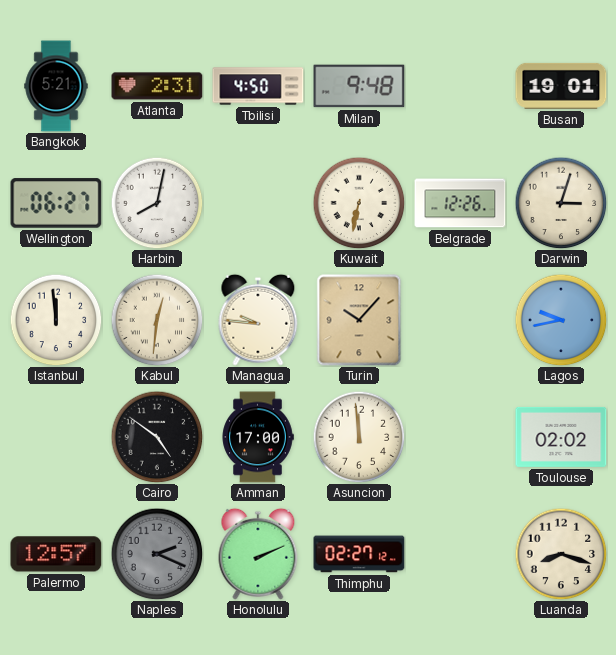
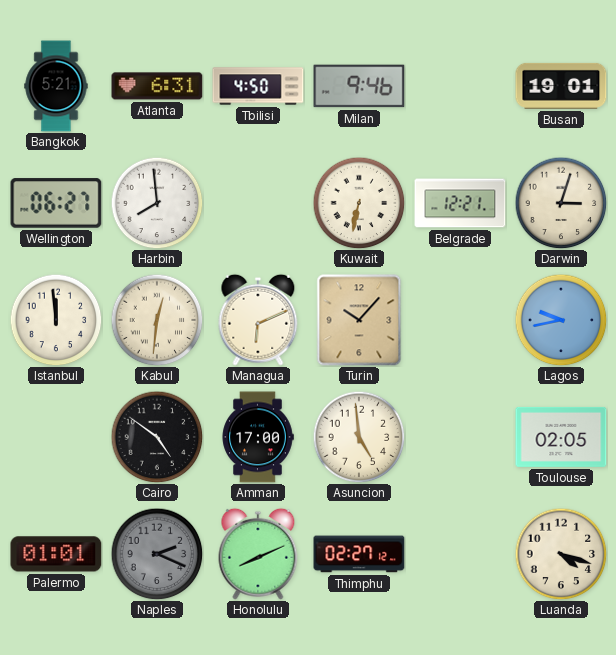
Atlanta: 2:31 -> 6:31
Milan: 9:48 -> 9:46
Harbin: 8:02 -> 7:59
Belgrade: 12:26 -> 12:21
Managua: 9:46 -> 6:11
Asuncion: 11:59 -> 4:59
Toulouse: 02:02 -> 02:05
Palermo: 12:57 -> 01:01
Honolulu: 2:11 -> 8:11
Luanda: 8:18 -> 4:18
